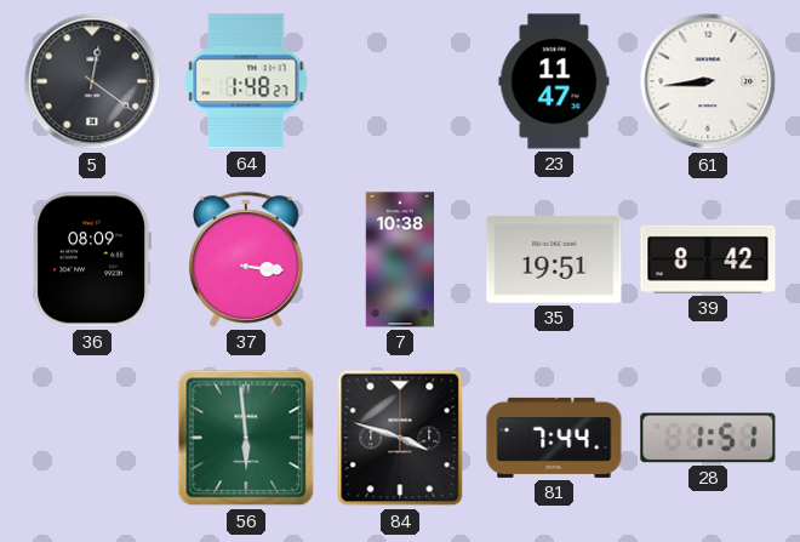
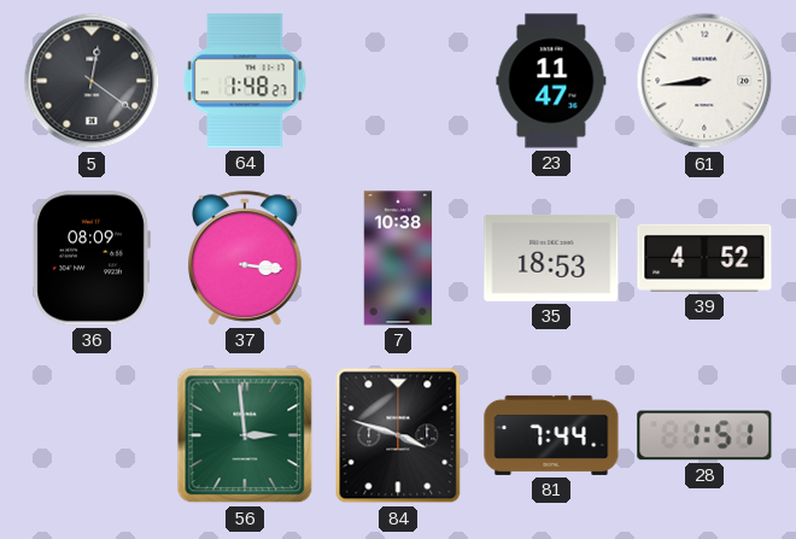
35: 19:51 -> 18:53
39: 8:42 -> 4:52
56: 5:59 -> 2:59
